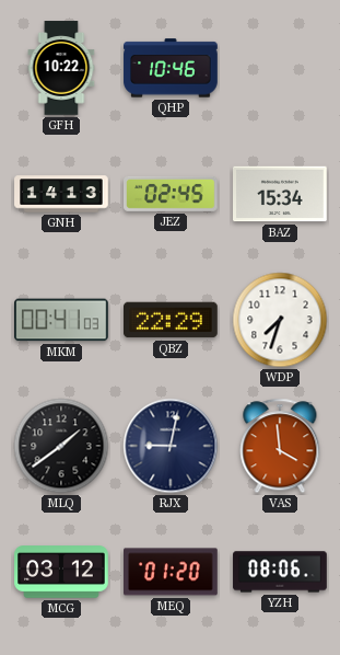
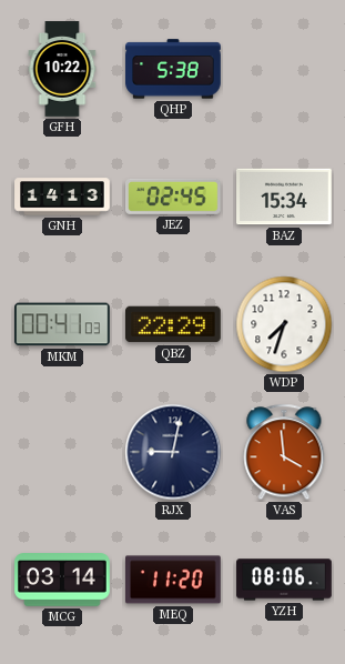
QHP: 10:46 -> 5:38
MLQ: 1:39 -> none
MCG: 03:12 -> 03:14
MEQ: 01:20 -> 11:20
